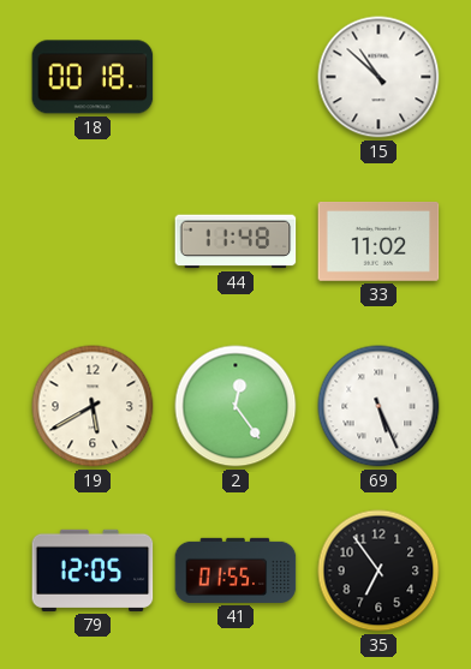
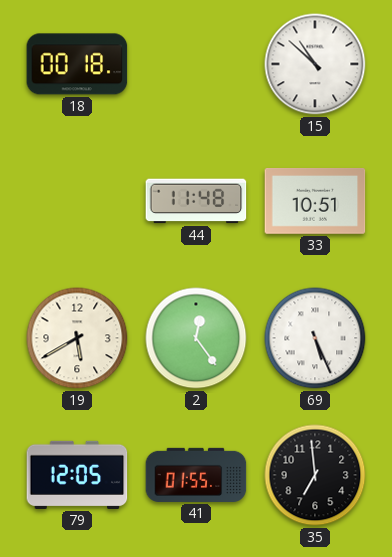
33: 11:02 -> 10:51
35: 6:54 -> 6:59
